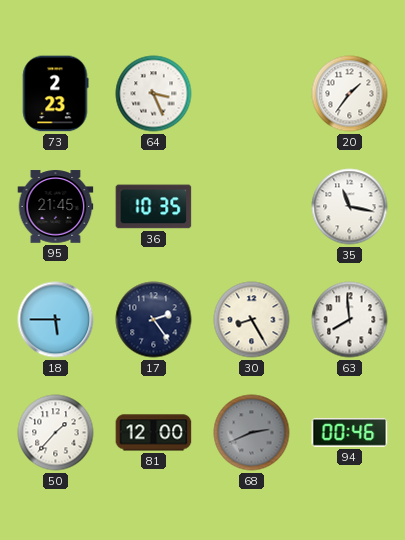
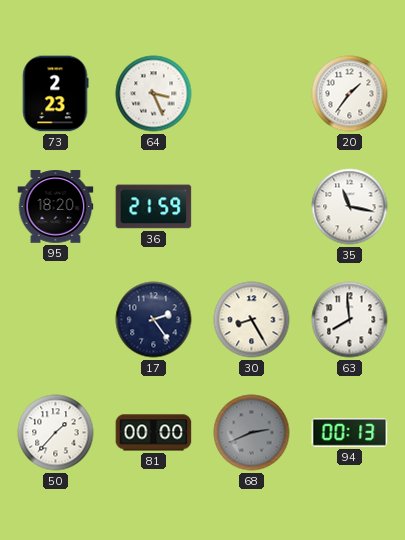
95: 21:45 -> 18:20
36: 10:35 -> 21:59
18: 5:45 -> none
81: 12:00 -> 00:00
94: 00:46 -> 00:13
